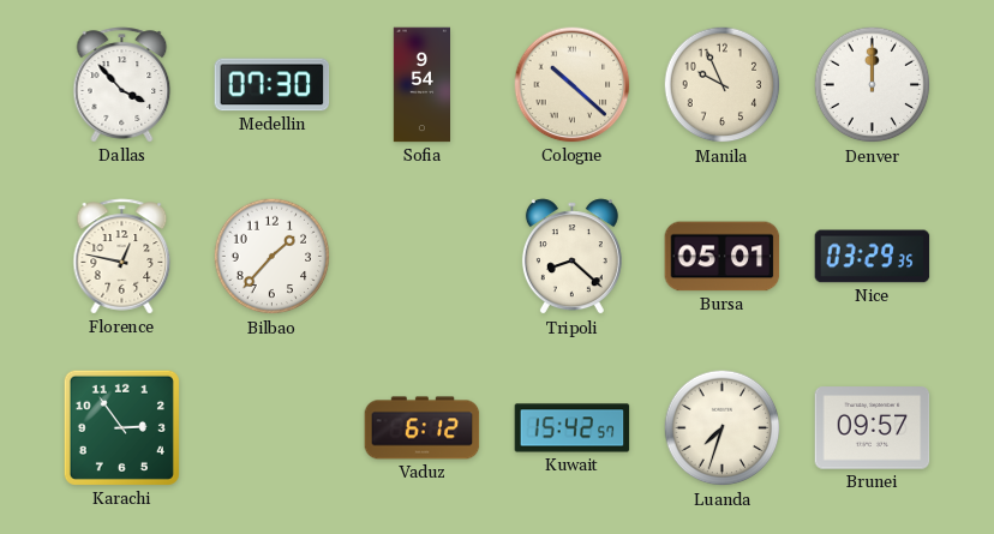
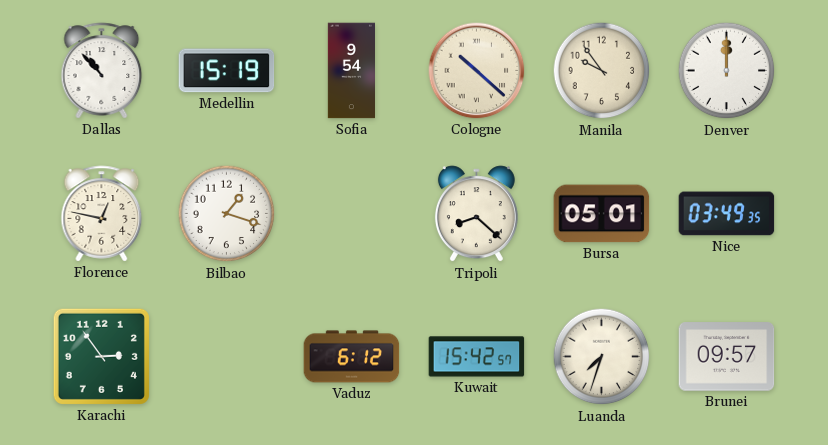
Dallas: 3:53 -> 10:53
Medellin: 07:30 -> 15:19
Manila: 9:56 -> 9:54
Bilbao: 1:37 -> 1:18
Nice: 03:29 -> 03:49
